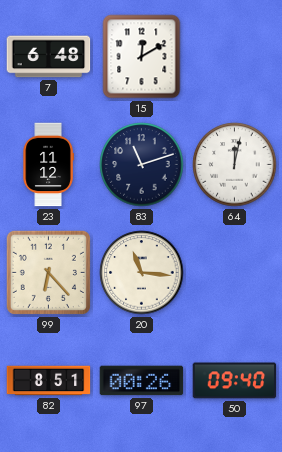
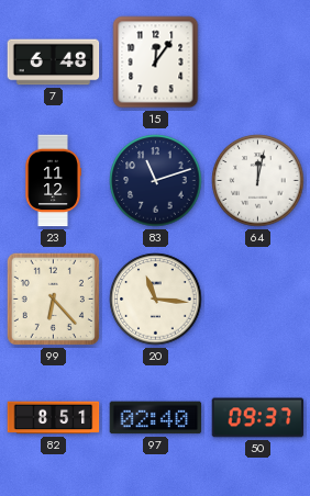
15: 12:10 -> 12:06
97: 00:26 -> 02:40
50: 09:40 -> 09:37
